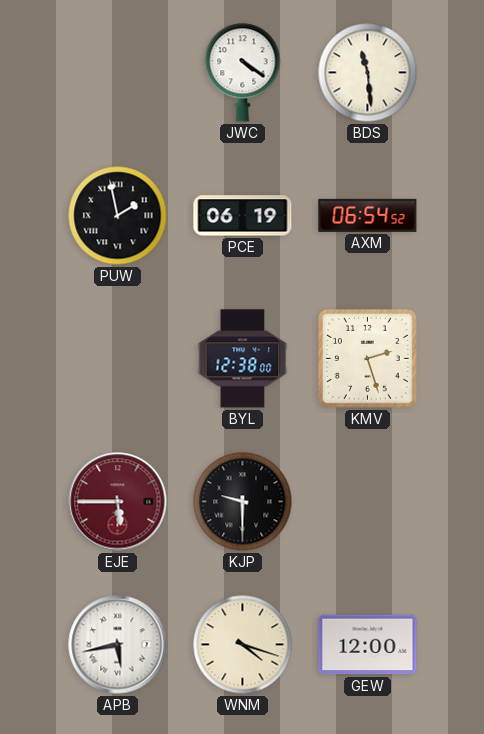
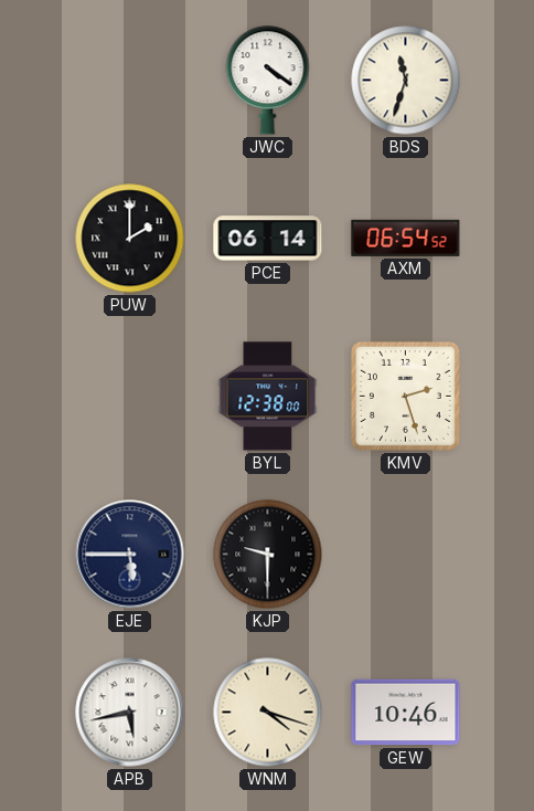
BDS: 11:29 -> 11:33
PUW: 1:58 -> 2:00
PCE: 06:19 -> 06:14
EJE dial: burgundy -> navy
GEW: 12:00 -> 10:46
